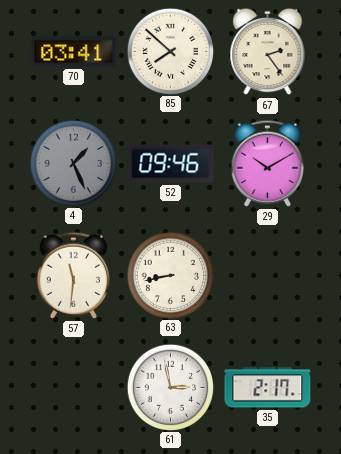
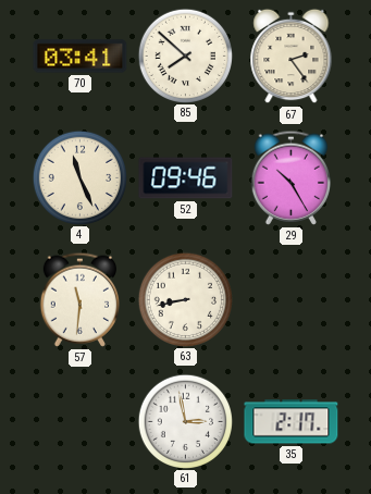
4: 1:26 -> 11:26
4 dial: grey -> cream
29: 10:10 -> 10:25
